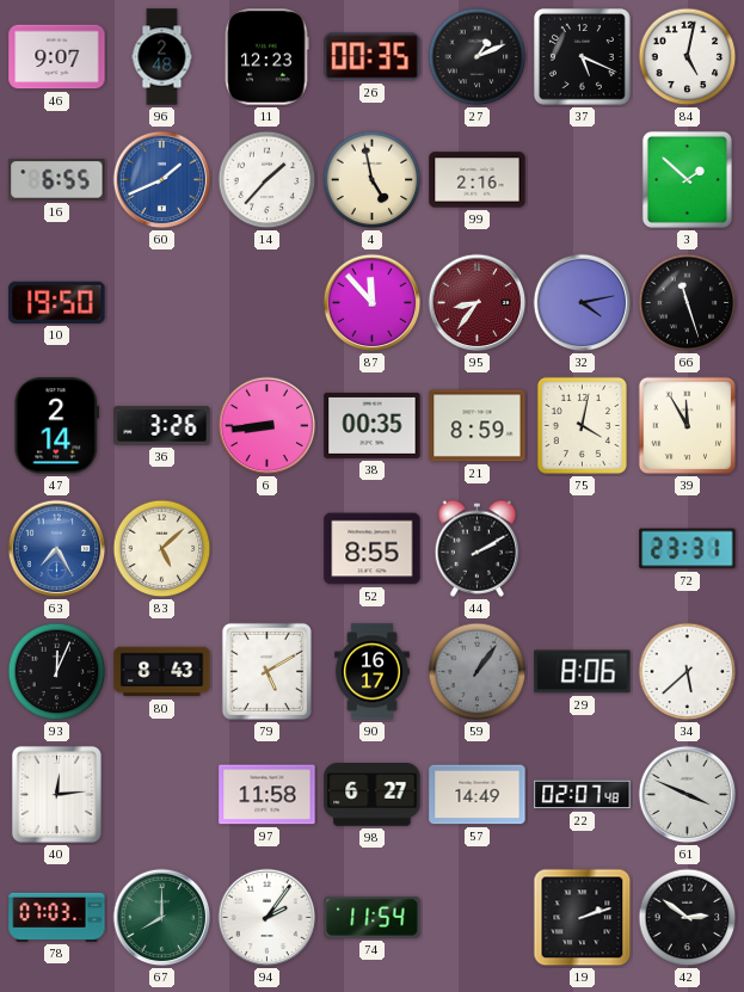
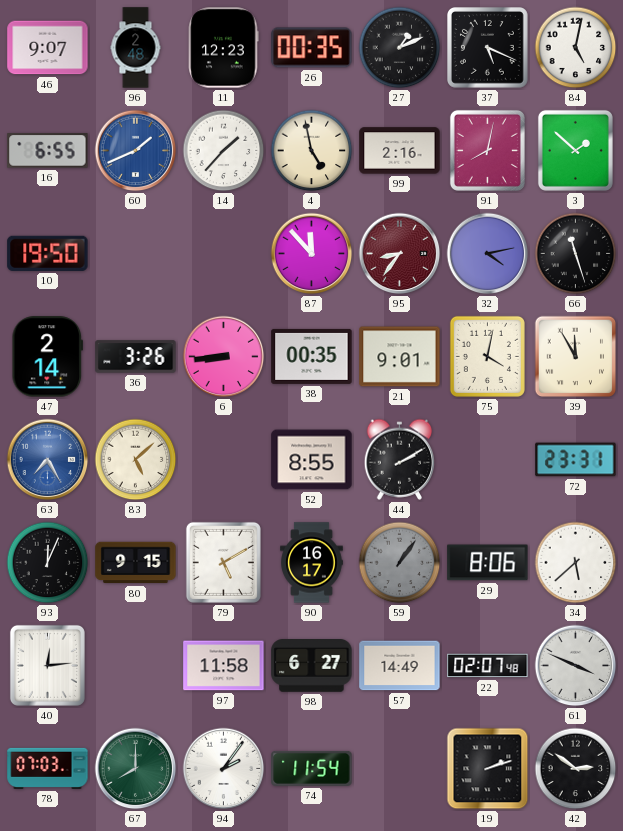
91: none -> 8:02
21: 8:59 -> 9:01
80: 8:43 -> 9:15
